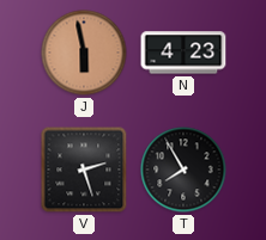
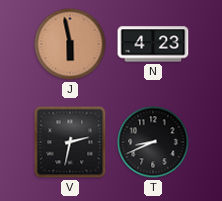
V: 2:27 -> 2:32
T: 7:55 -> 8:41
